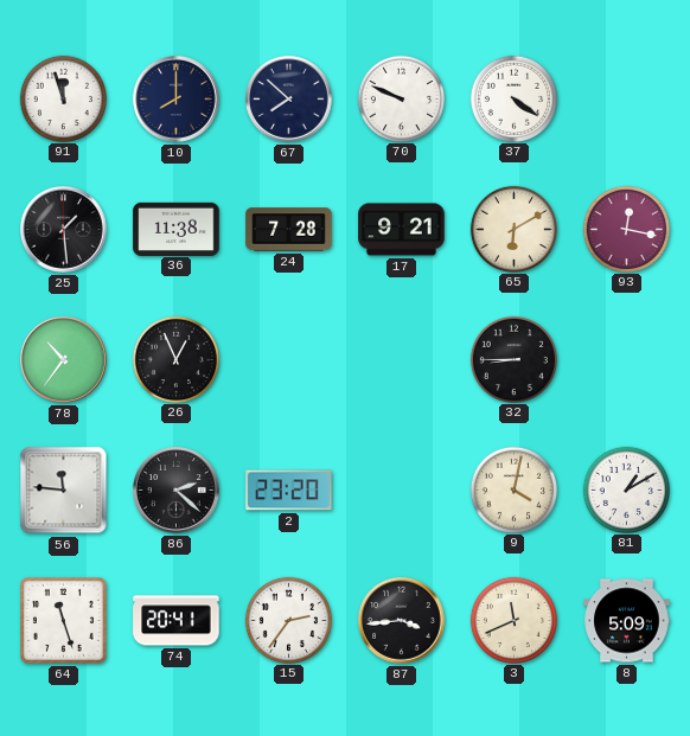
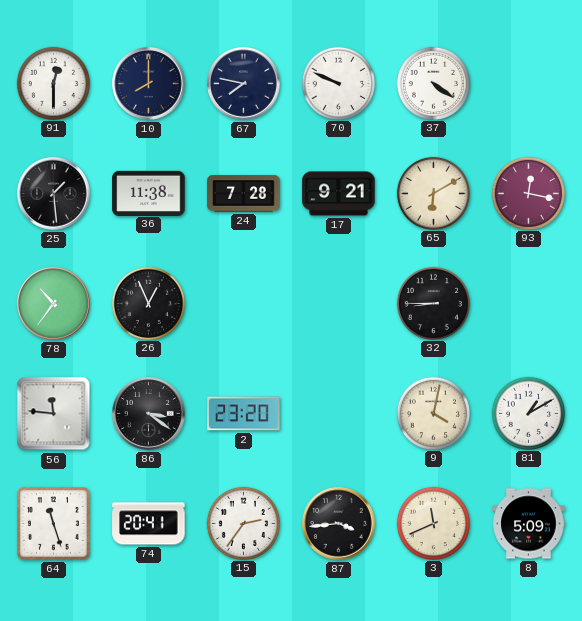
91: 11:57 -> 12:30
67: 7:52 -> 7:47
86: 2:22 -> 3:21
